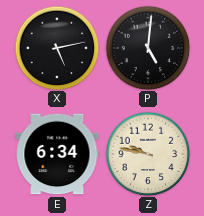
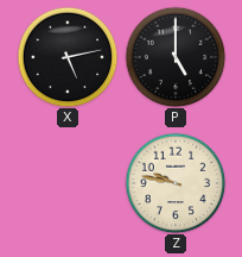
P: 5:01 -> 5:00
E: 6:34 -> none
